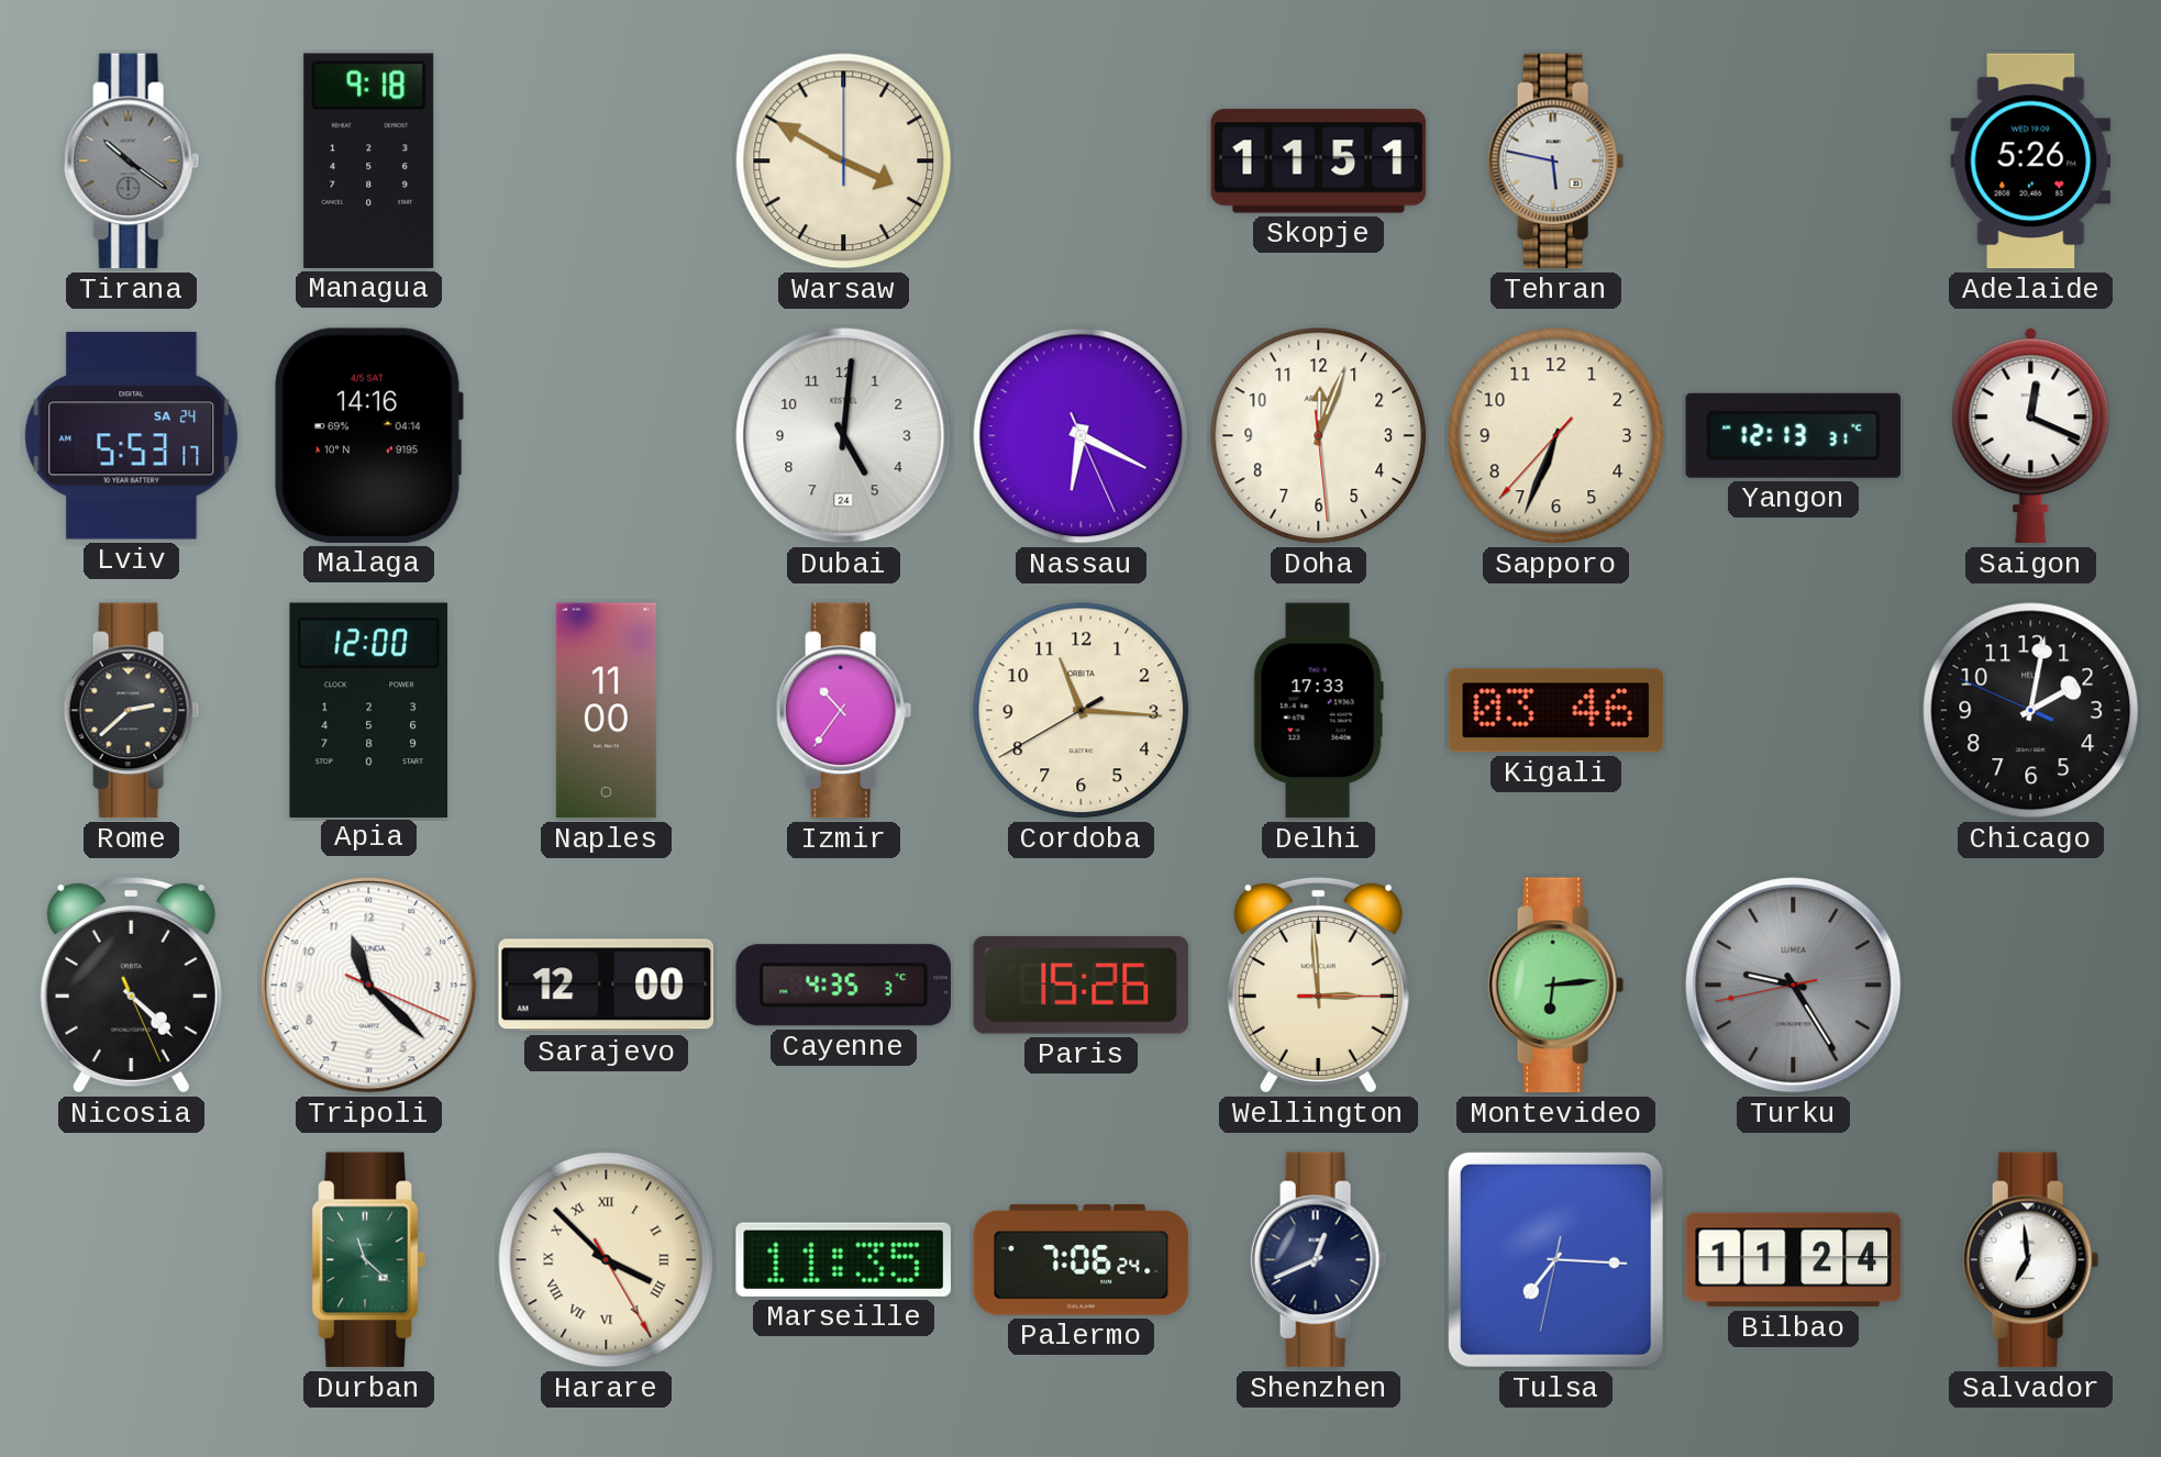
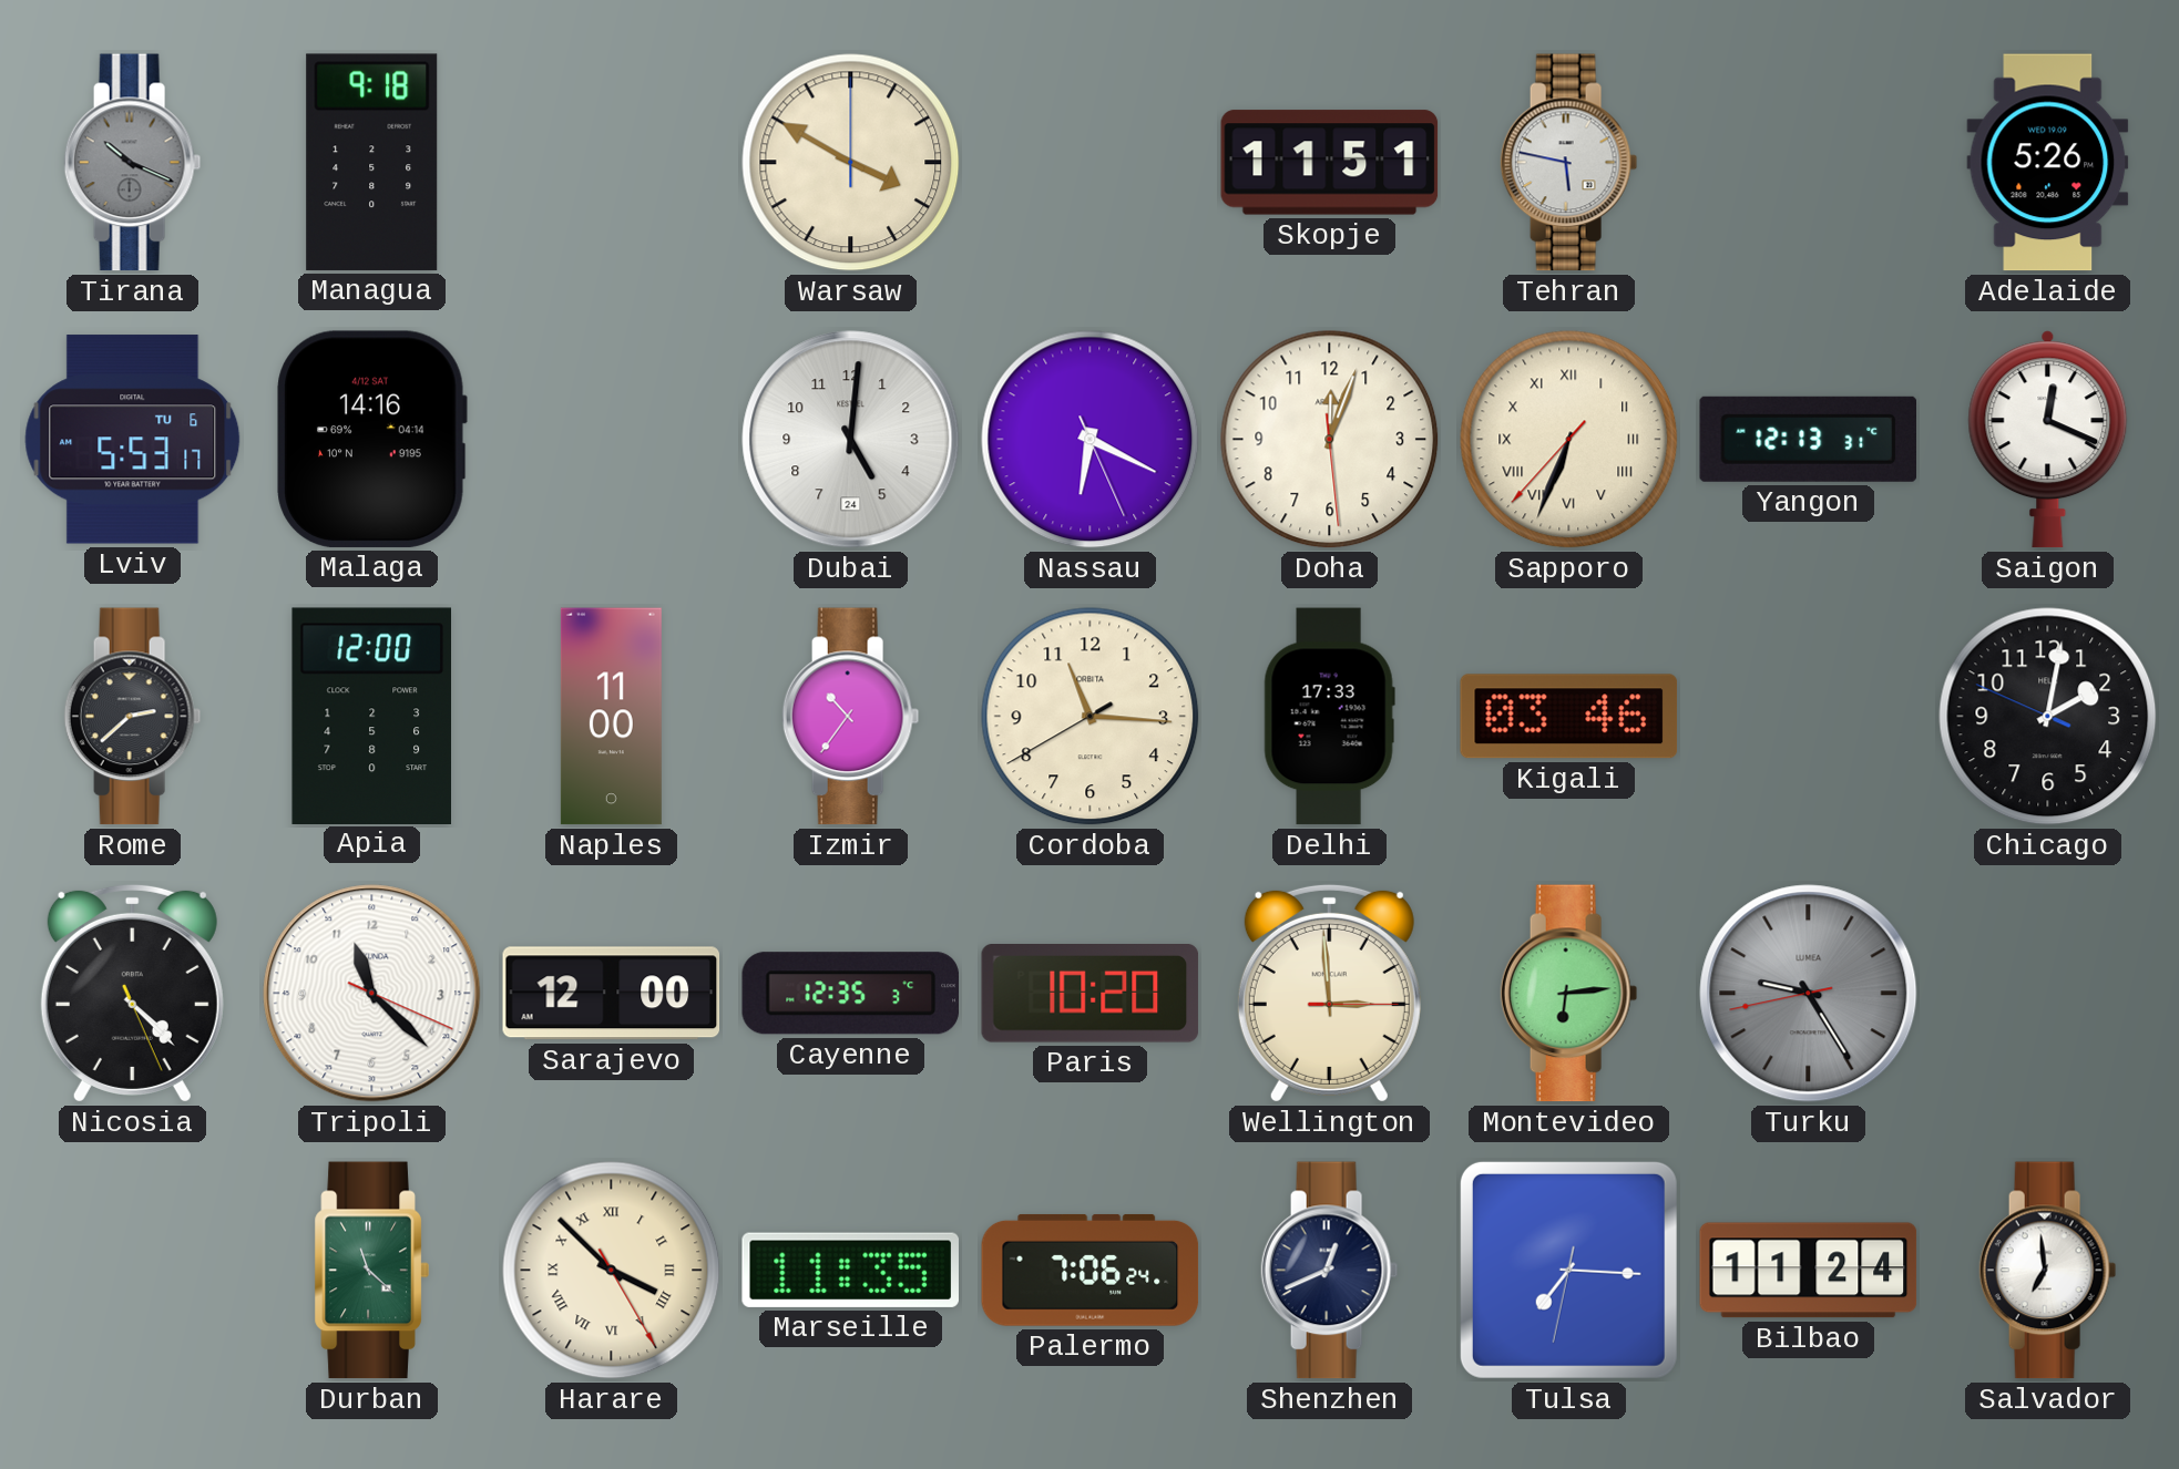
Tirana: 10:21 -> 10:19
Lviv date: SA 24 -> TU 6
Malaga date: 4/5 SAT -> 4/12 SAT
Sapporo numerals: Arabic -> Roman
Cayenne: 4:35 -> 12:35
Paris: 15:26 -> 10:20
